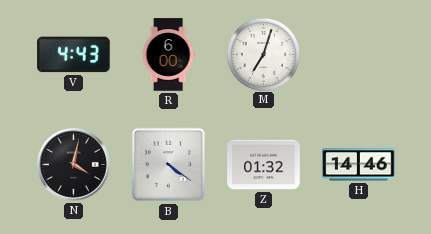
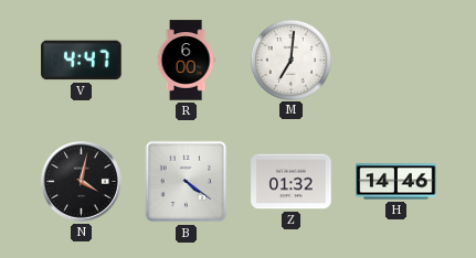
V: 4:43 -> 4:47
M: 7:03 -> 7:01
